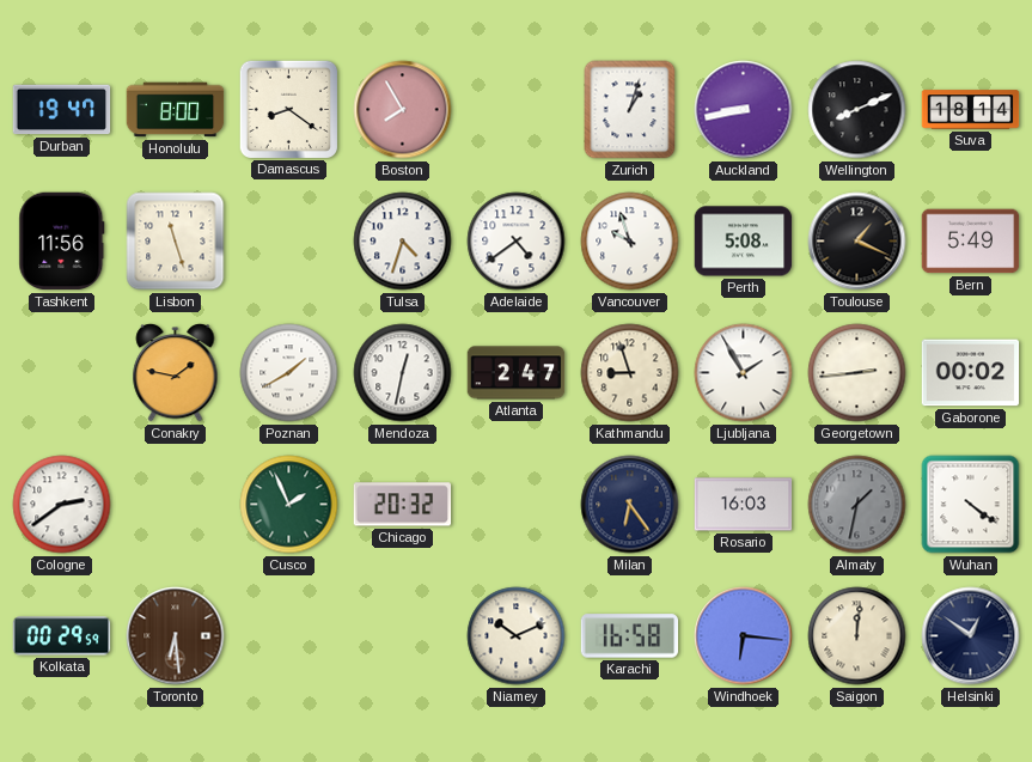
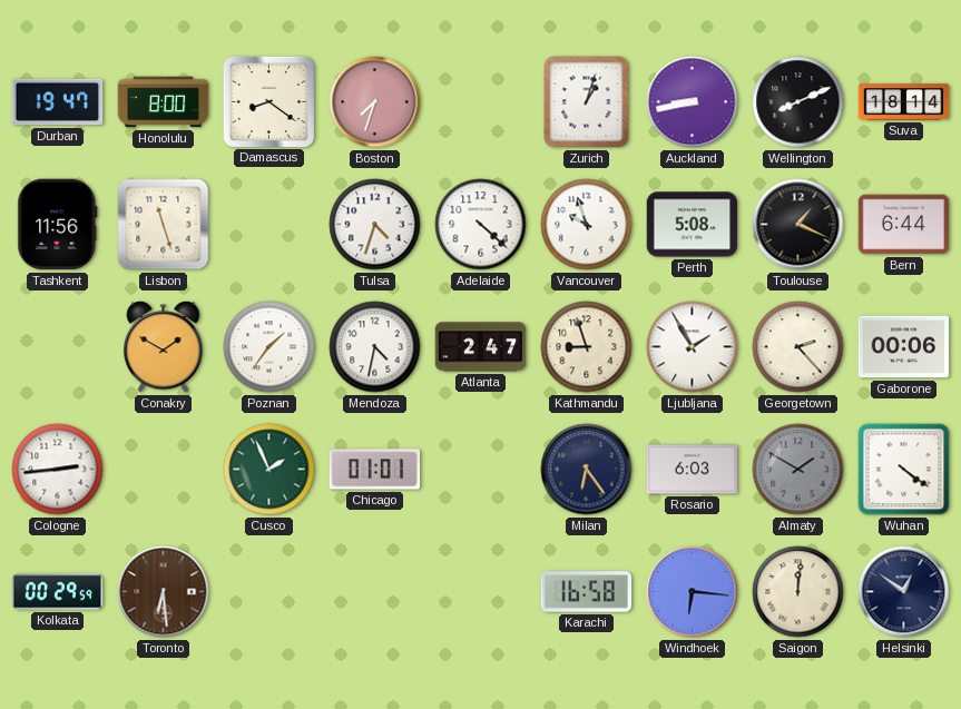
Boston: 7:55 -> 7:33
Adelaide: 4:39 -> 4:22
Bern: 5:49 -> 6:44
Conakry: 1:47 -> 1:50
Poznan: 1:40 -> 1:36
Mendoza: 12:32 -> 4:32
Georgetown: 2:44 -> 2:23
Gaborone: 00:02 -> 00:06
Cologne: 2:39 -> 2:44
Chicago: 20:32 -> 01:01
Rosario: 16:03 -> 6:03
Almaty: 1:32 -> 1:50
Niamey: 10:11 -> none
